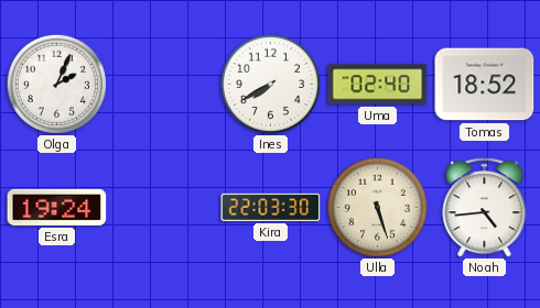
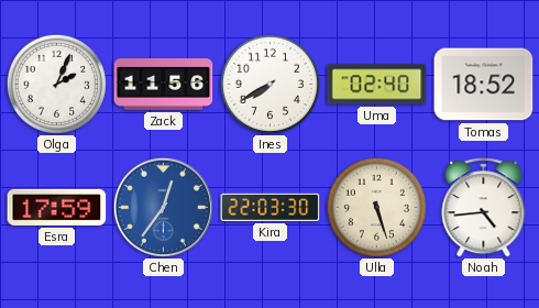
Zack: none -> 11:56
Esra: 19:24 -> 17:59
Chen: none -> 12:36
